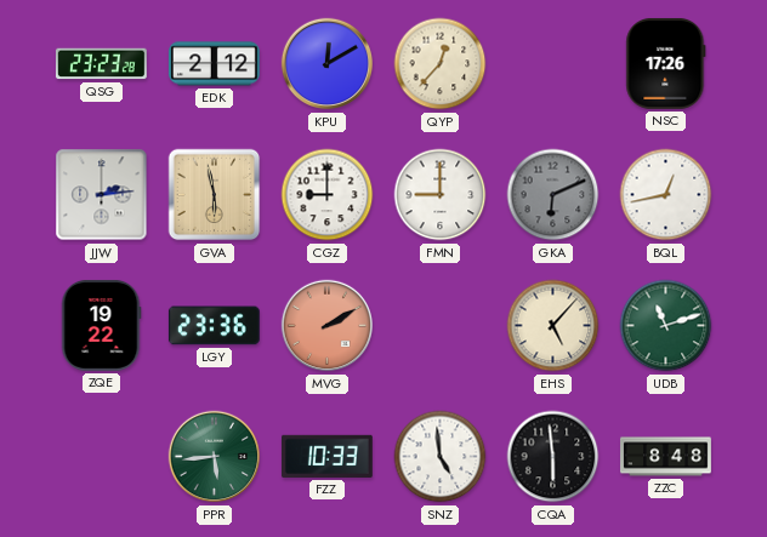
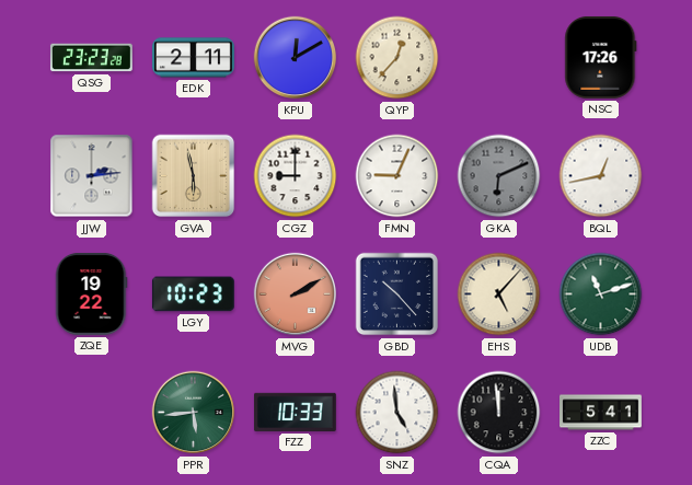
EDK: 2:12 -> 2:11
FMN: 9:00 -> 9:04
LGY: 23:36 -> 10:23
GBD: none -> 10:23
CQA: 5:59 -> 11:59
ZZC: 8:48 -> 5:41
